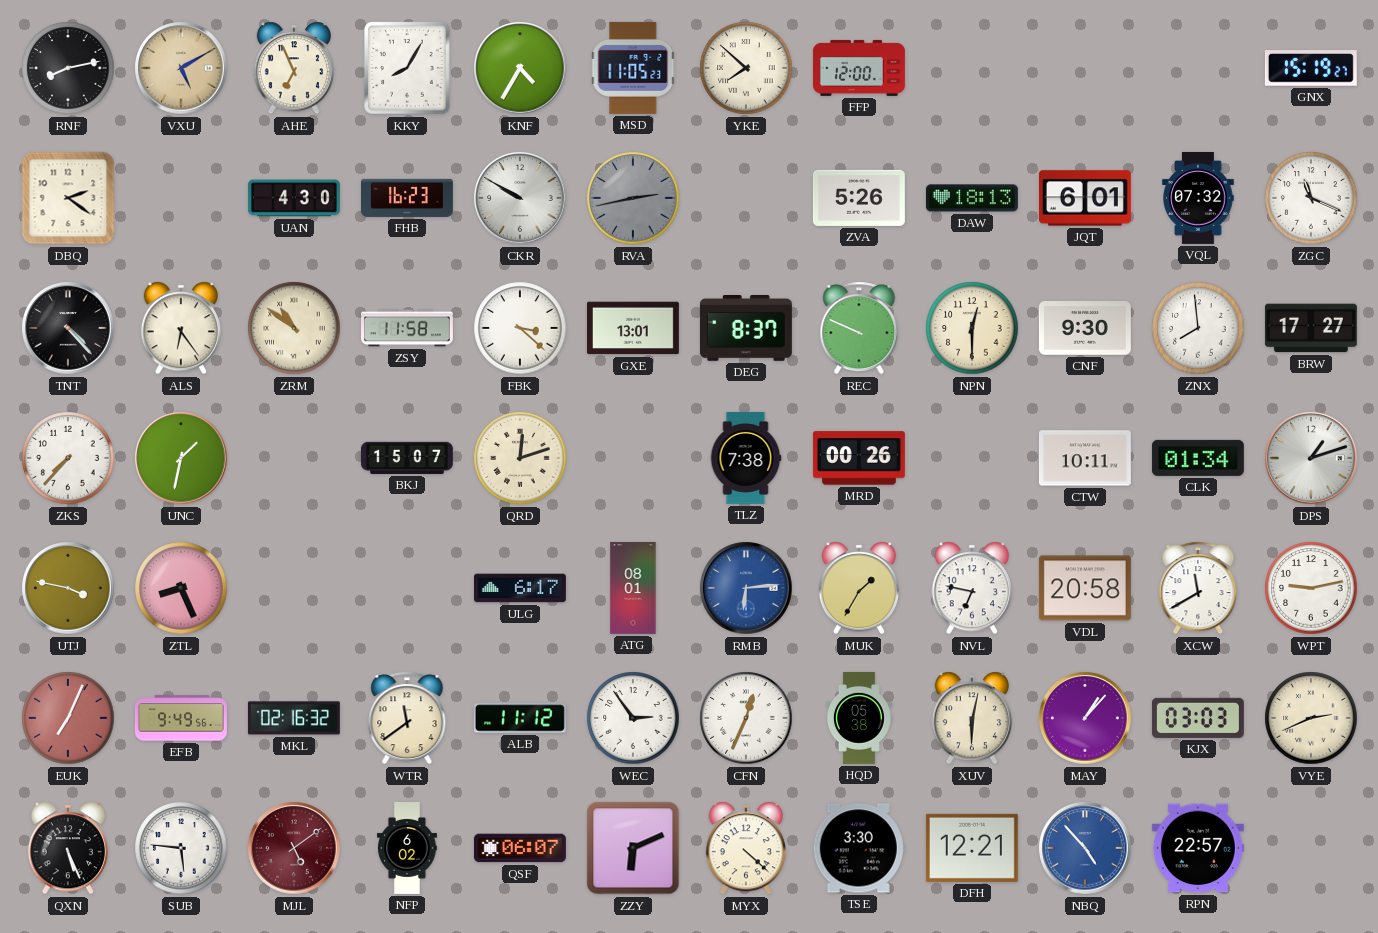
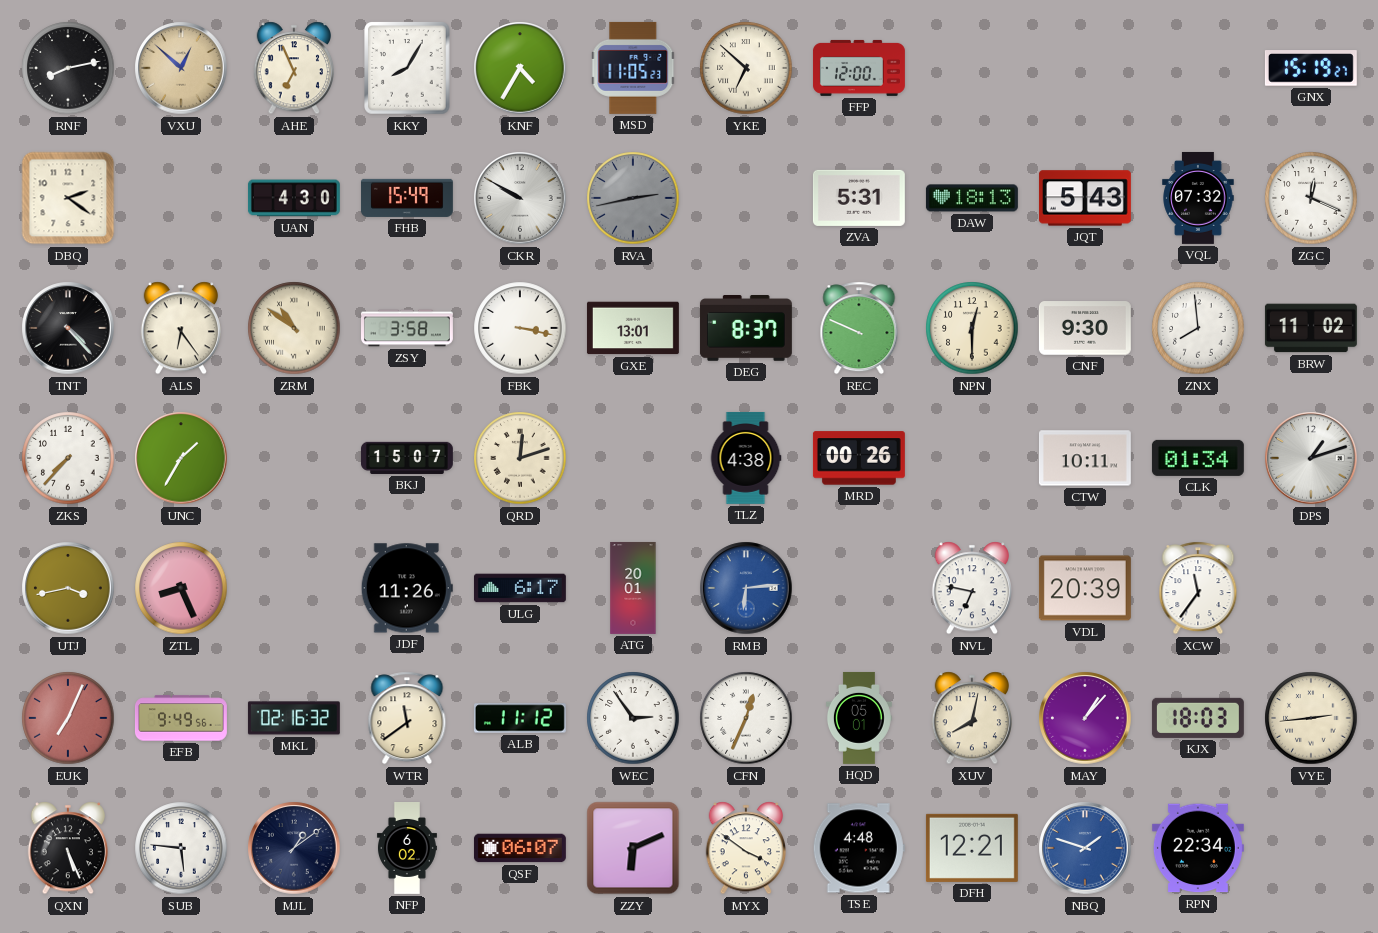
VXU: 5:10 -> 12:52
YKE: 7:52 -> 6:52
FHB: 16:23 -> 15:49
ZVA: 5:26 -> 5:31
JQT: 6:01 -> 5:43
ZGC: 11:19 -> 12:19
ZSY: 11:58 -> 3:58
FBK: 3:22 -> 3:17
BRW: 17:27 -> 11:02
UNC: 1:32 -> 1:35
TLZ: 7:38 -> 4:38
UTJ: 3:47 -> 3:43
JDF: none -> 11:26
ATG: 08:01 -> 20:01
MUK: 1:35 -> none
VDL: 20:58 -> 20:39
XCW: 11:40 -> 11:36
WPT: 9:13 -> none
HQD: 05:38 -> 05:01
XUV: 6:02 -> 8:02
KJX: 03:03 -> 18:03
VYE: 2:41 -> 2:44
MJL: 5:09 -> 1:09
MJL dial: burgundy -> navy
MYX: 4:22 -> 3:51
TSE: 3:30 -> 4:48
NBQ: 4:53 -> 1:48
RPN: 22:57 -> 22:34
